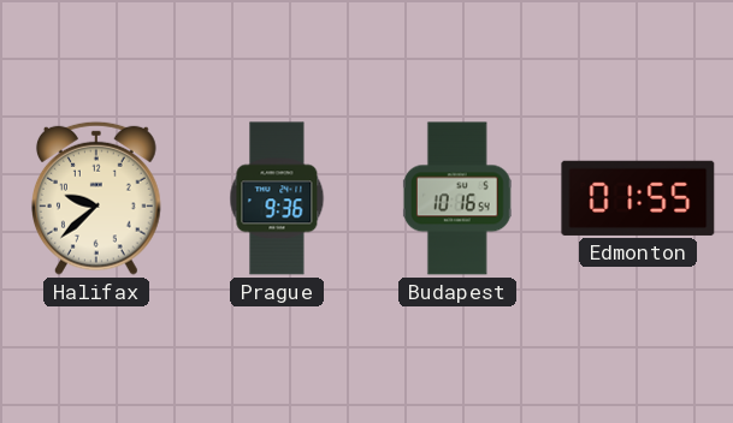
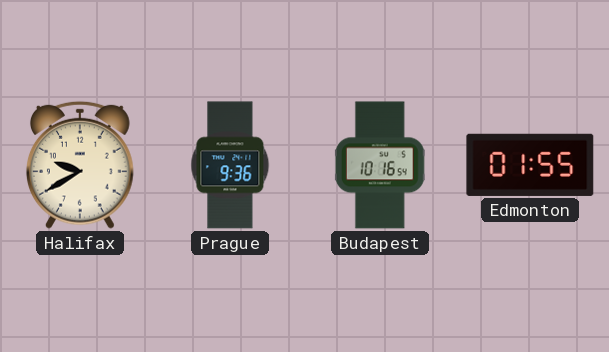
Halifax: 9:38 -> 9:40
